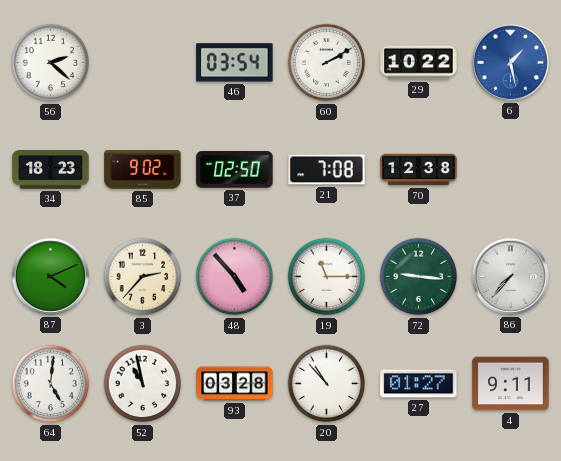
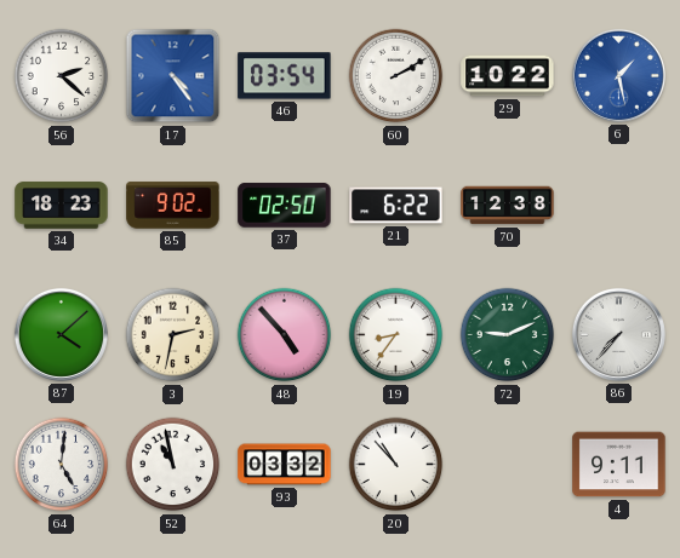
17: none -> 4:24
21: 7:08 -> 6:22
87: 4:11 -> 4:08
3: 2:37 -> 2:32
19: 11:15 -> 8:36
72: 9:16 -> 9:11
93: 03:28 -> 03:32
27: 01:27 -> none
